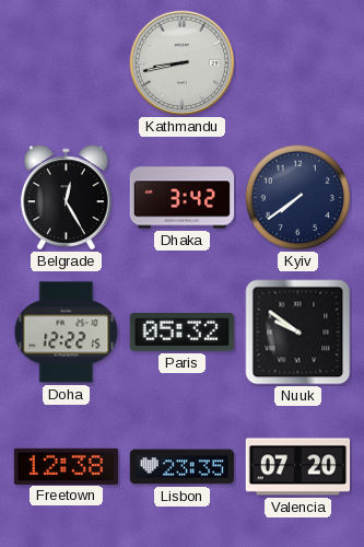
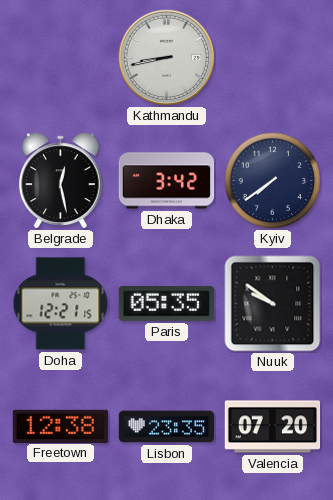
Belgrade: 12:25 -> 12:28
Doha: 12:22 -> 12:21
Paris: 05:32 -> 05:35
